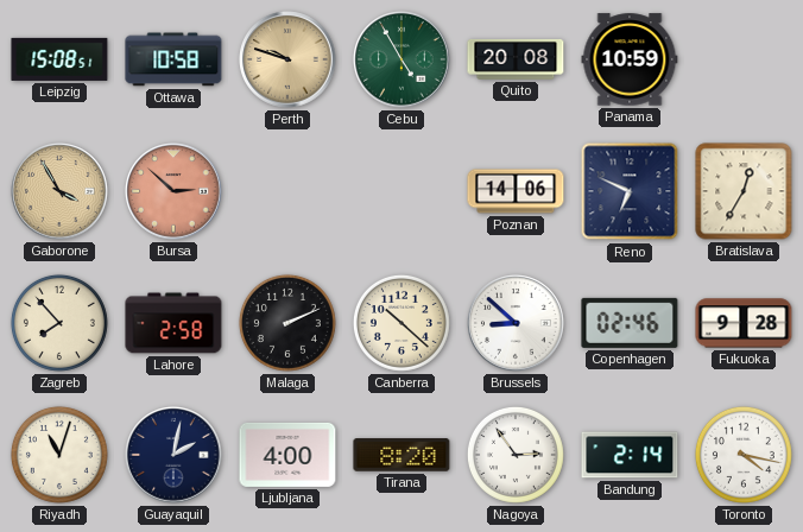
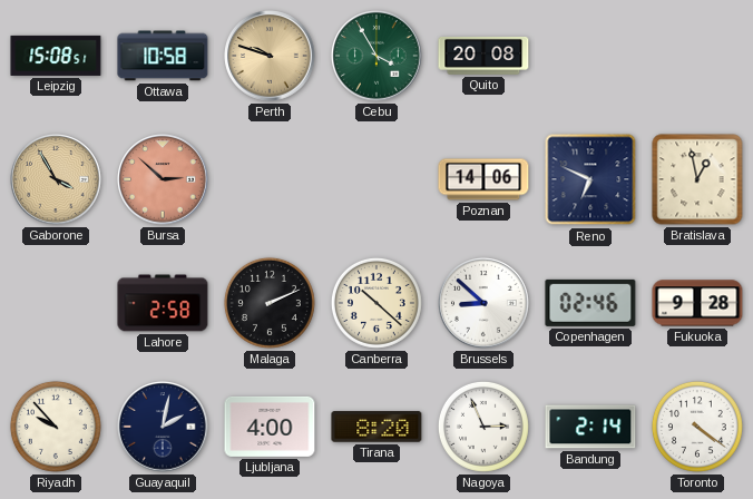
Cebu: 4:55 -> 3:55
Panama: 10:59 -> none
Bratislava: 12:35 -> 12:58
Zagreb: 7:53 -> none
Riyadh: 11:03 -> 9:53
Nagoya: 2:54 -> 2:56
Toronto: 4:17 -> 4:21
